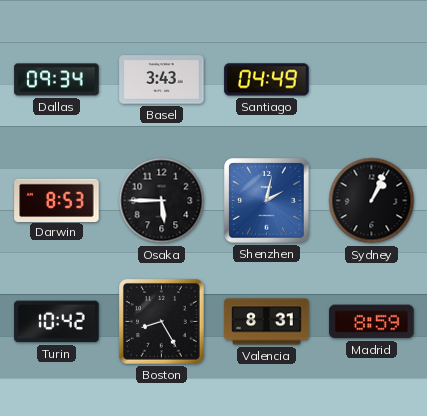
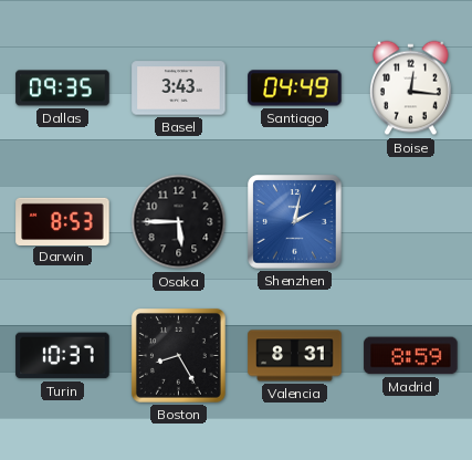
Dallas: 09:34 -> 09:35
Boise: none -> 12:16
Sydney: 1:04 -> none
Turin: 10:42 -> 10:37
